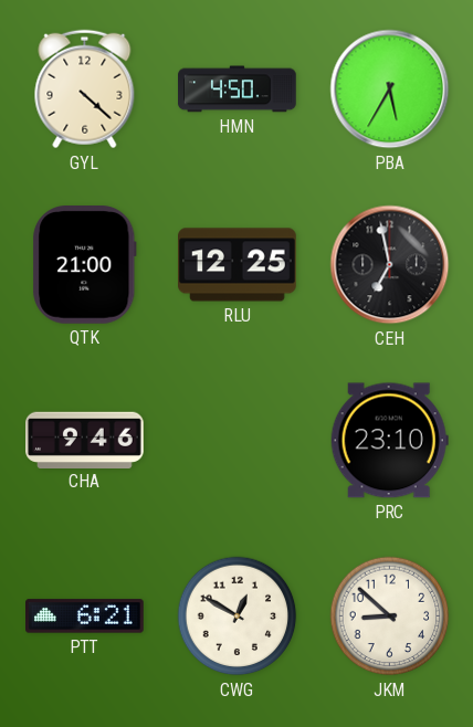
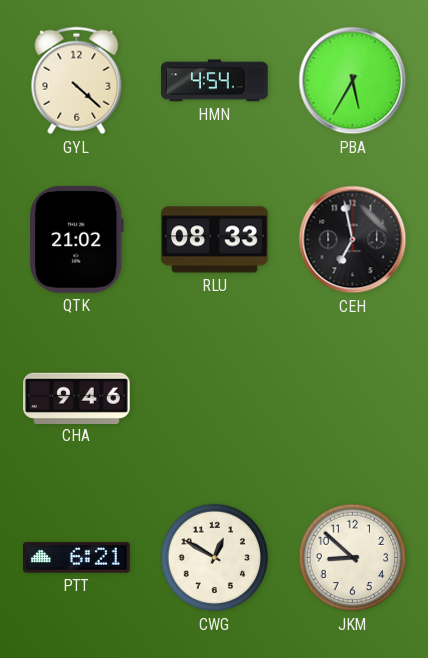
HMN: 4:50 -> 4:54
QTK: 21:00 -> 21:02
RLU: 12:25 -> 08:33
PRC: 23:10 -> none
